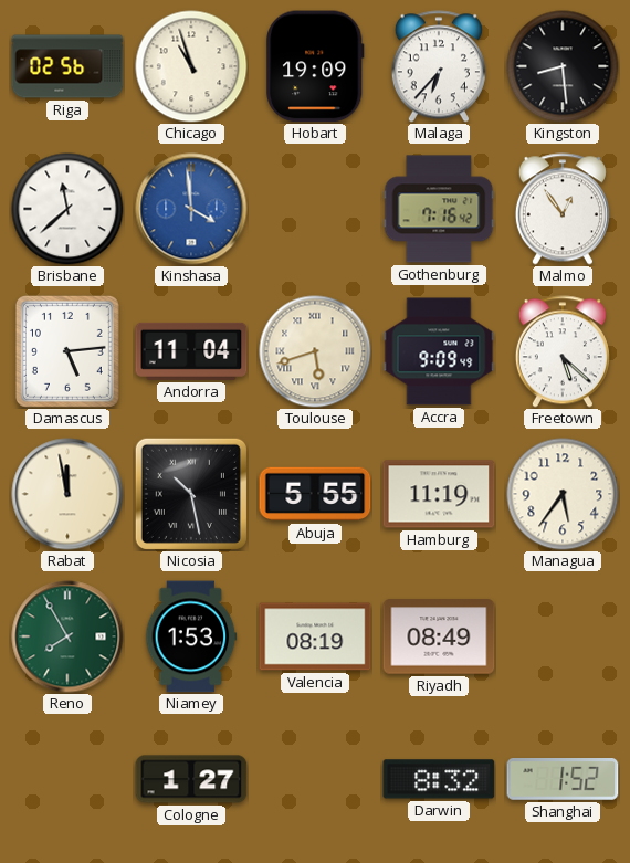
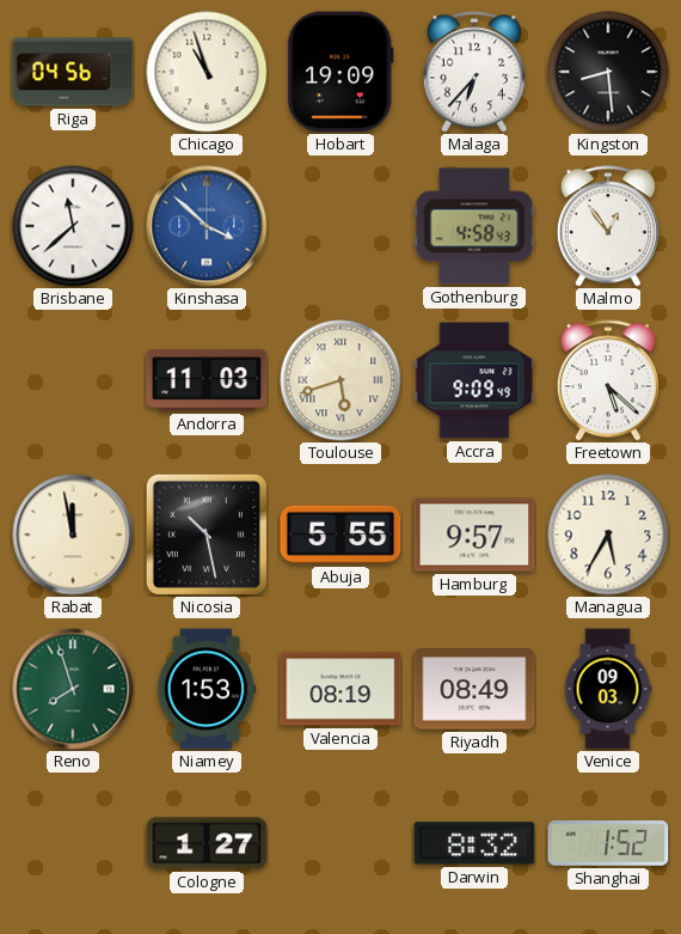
Riga: 02:56 -> 04:56
Kinshasa: 3:59 -> 3:52
Gothenburg: 7:16 -> 4:58
Damascus: 5:14 -> none
Andorra: 11:04 -> 11:03
Hamburg: 11:19 -> 9:57
Managua: 5:36 -> 5:35
Reno: 7:55 -> 7:57
Venice: none -> 09:03
